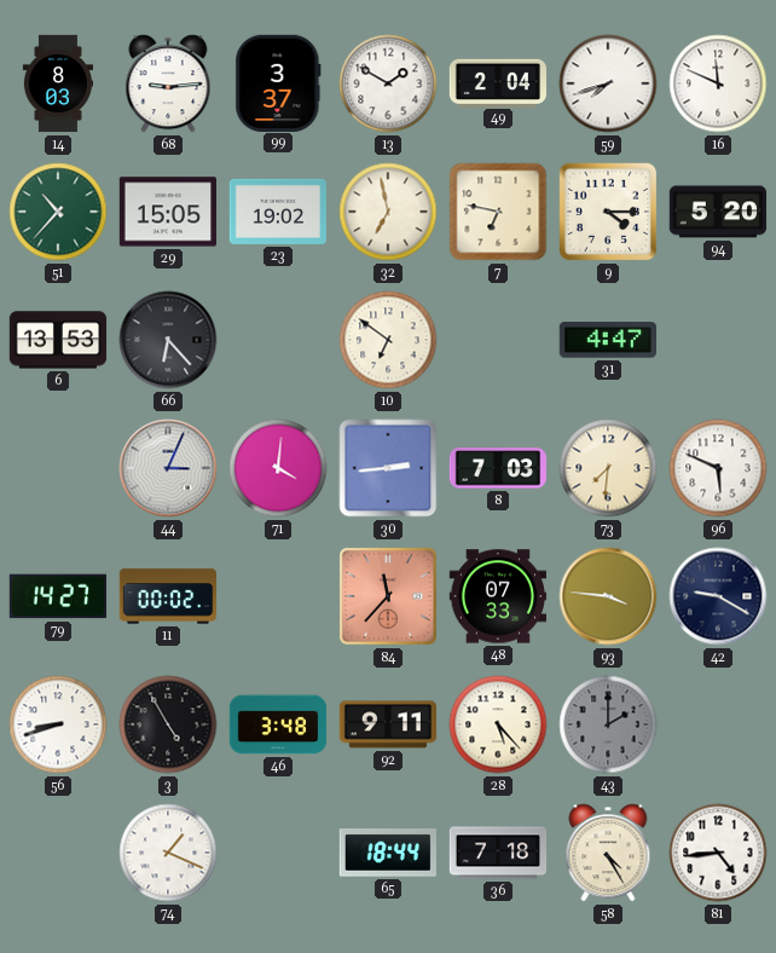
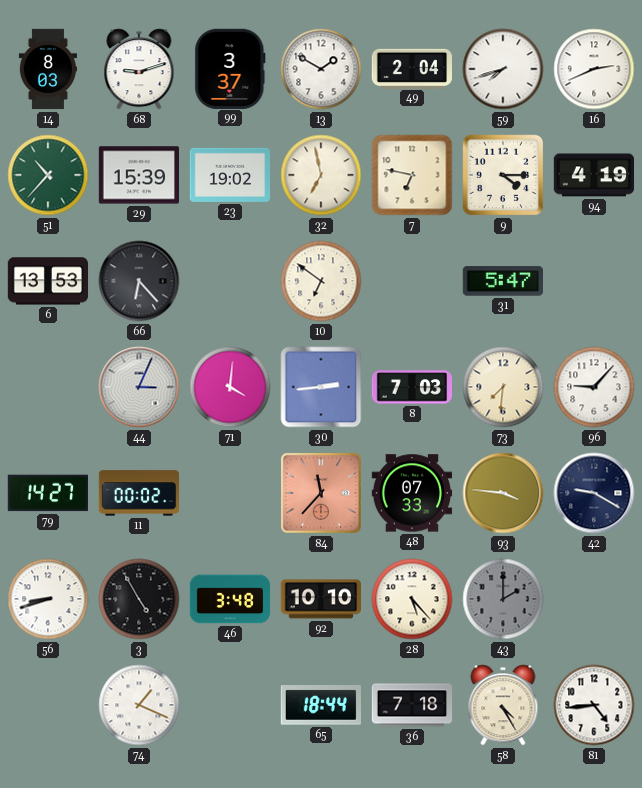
68: 9:14 -> 9:12
16: 11:49 -> 2:41
29: 15:05 -> 15:39
94: 5:20 -> 4:19
31: 4:47 -> 5:47
96: 5:49 -> 9:07
92: 9:11 -> 10:10
